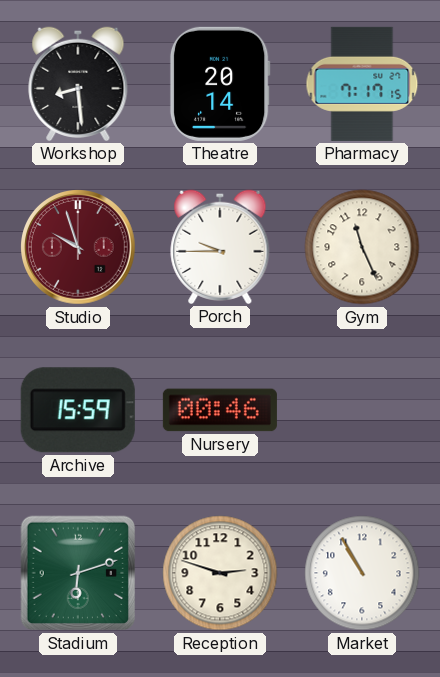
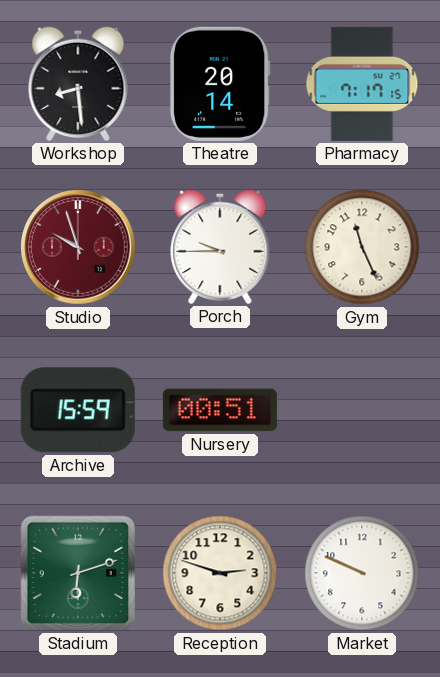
Nursery: 00:46 -> 00:51
Market: 10:55 -> 9:49
